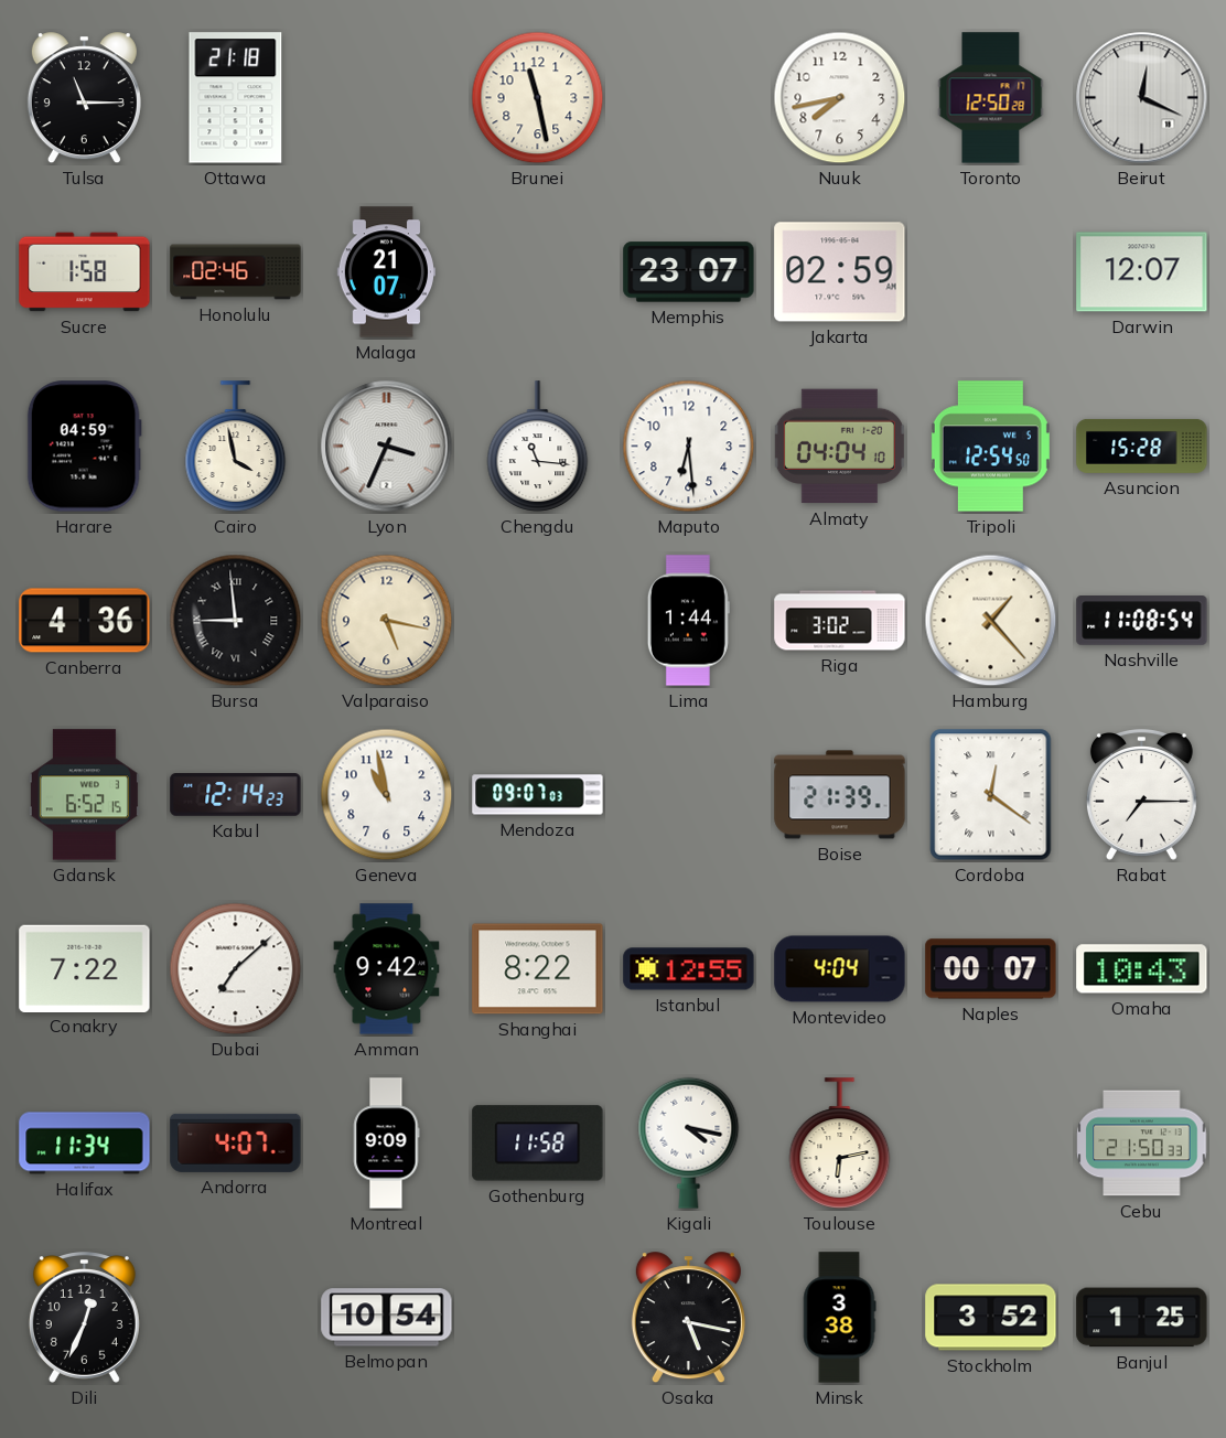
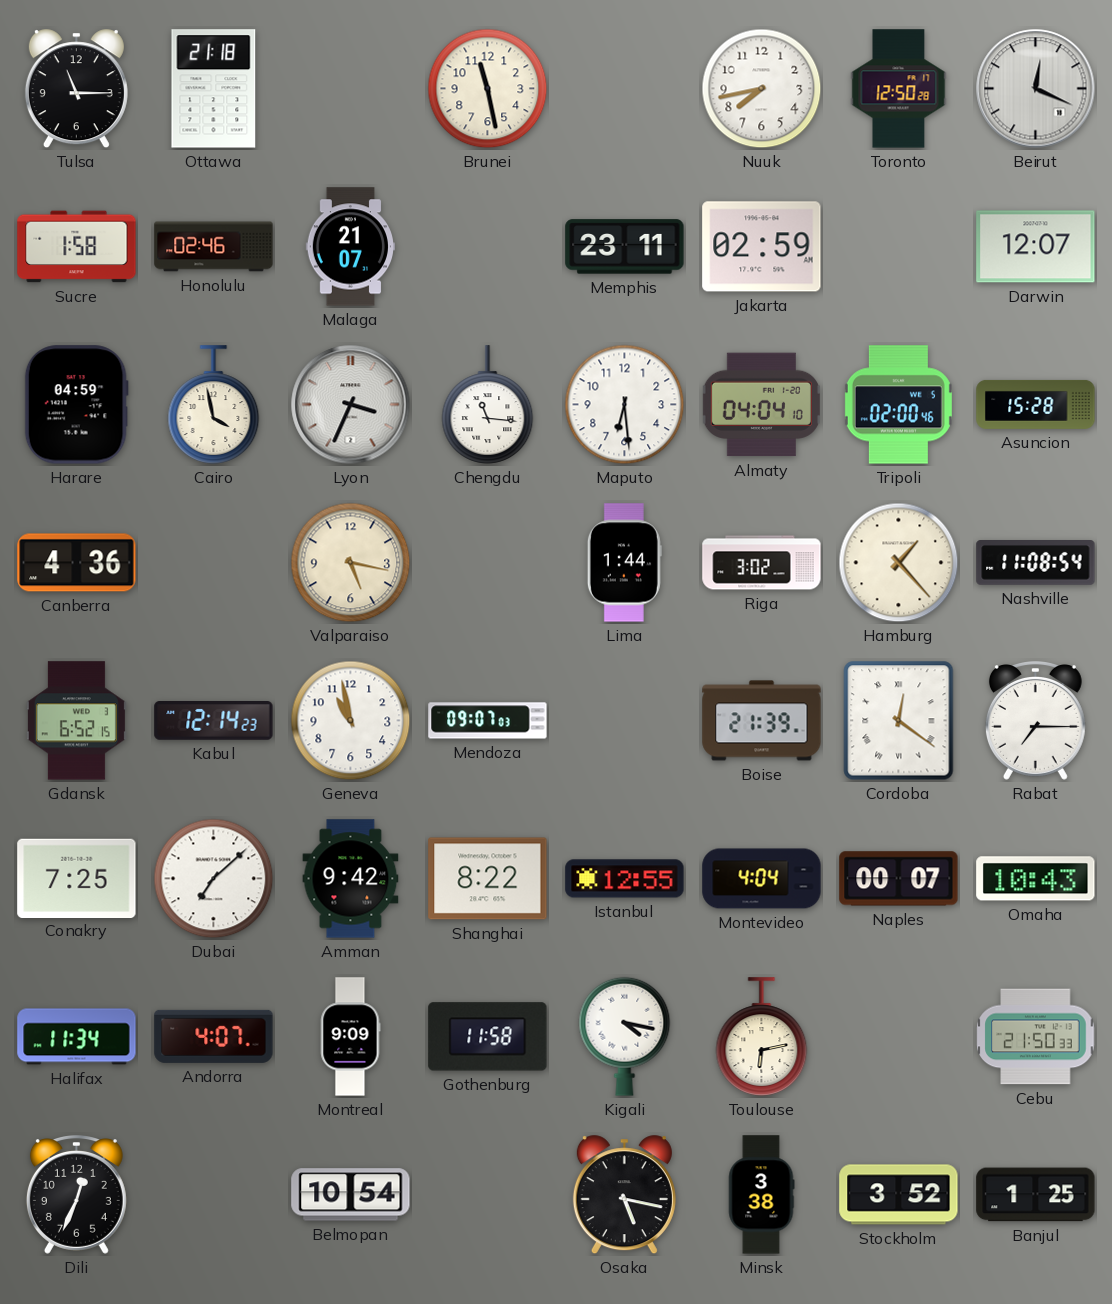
Memphis: 23:07 -> 23:11
Tripoli: 12:54 -> 02:00
Bursa: 8:59 -> none
Conakry: 7:22 -> 7:25
